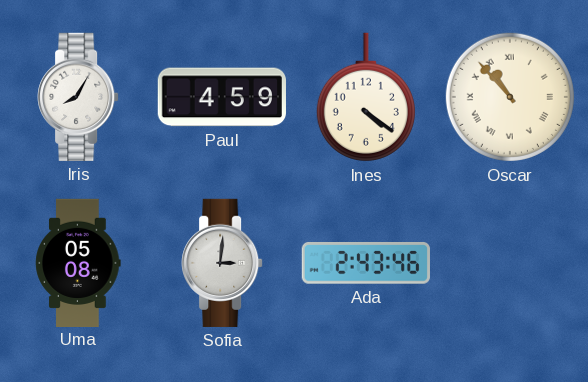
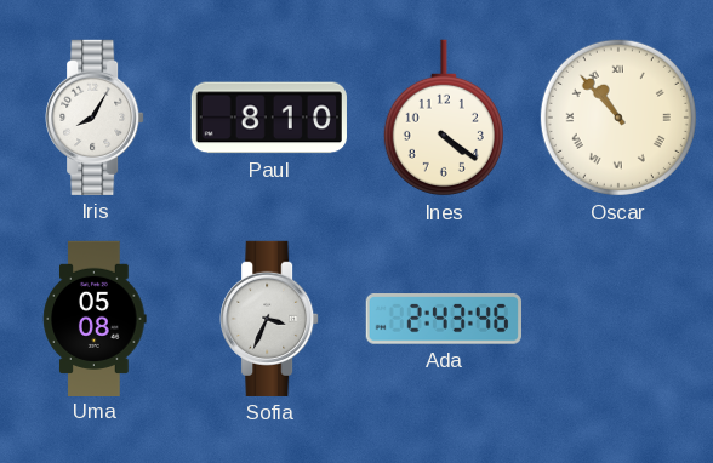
Paul: 4:59 -> 8:10
Sofia: 3:01 -> 3:34
